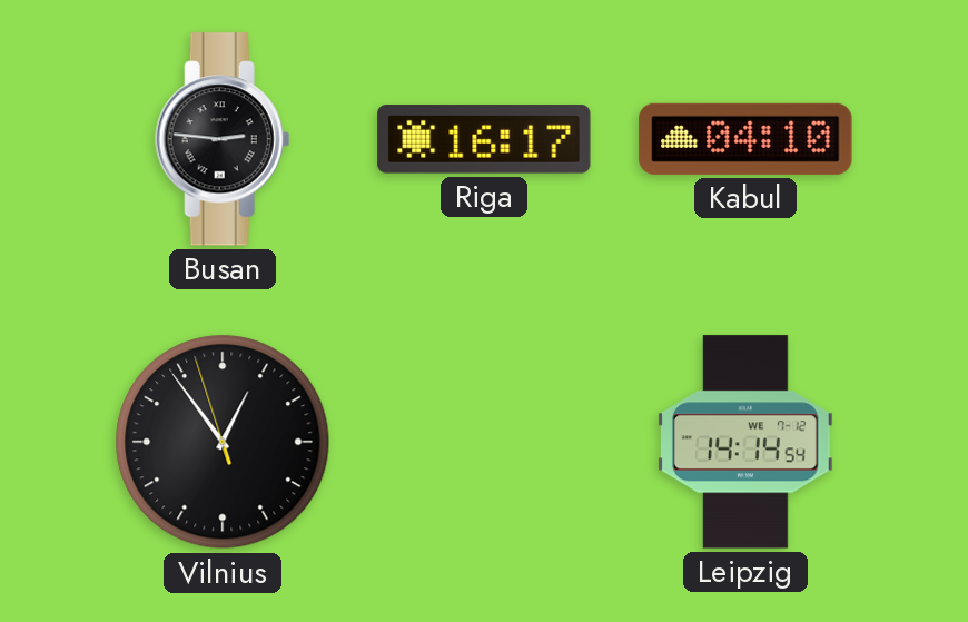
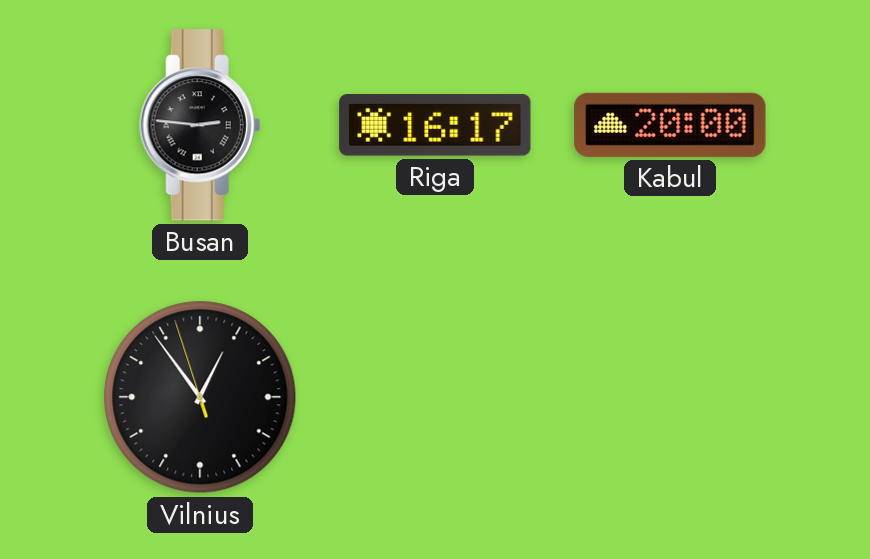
Kabul: 04:10 -> 20:00
Leipzig: 14:14 -> none
